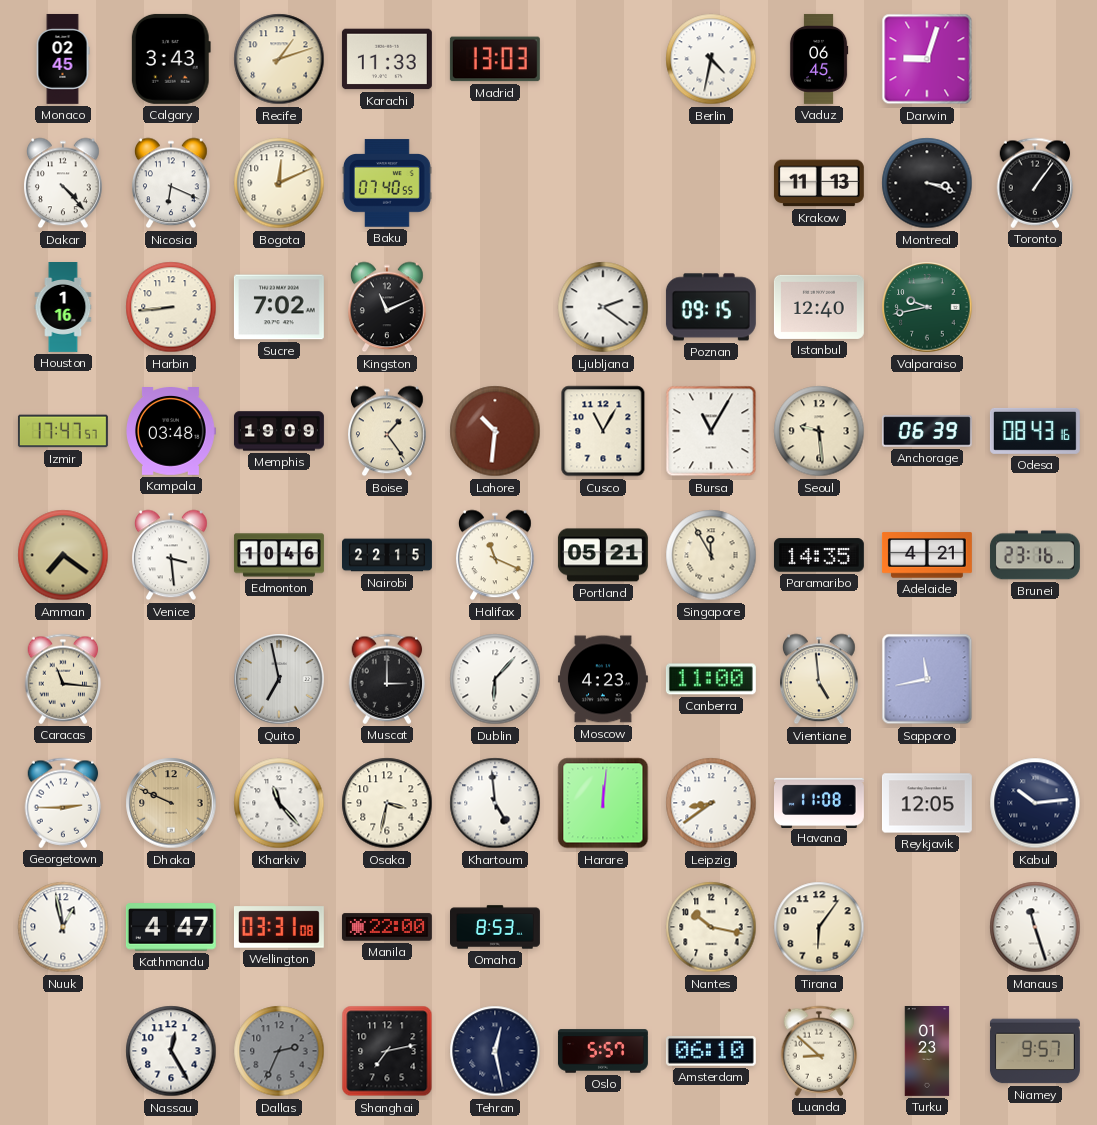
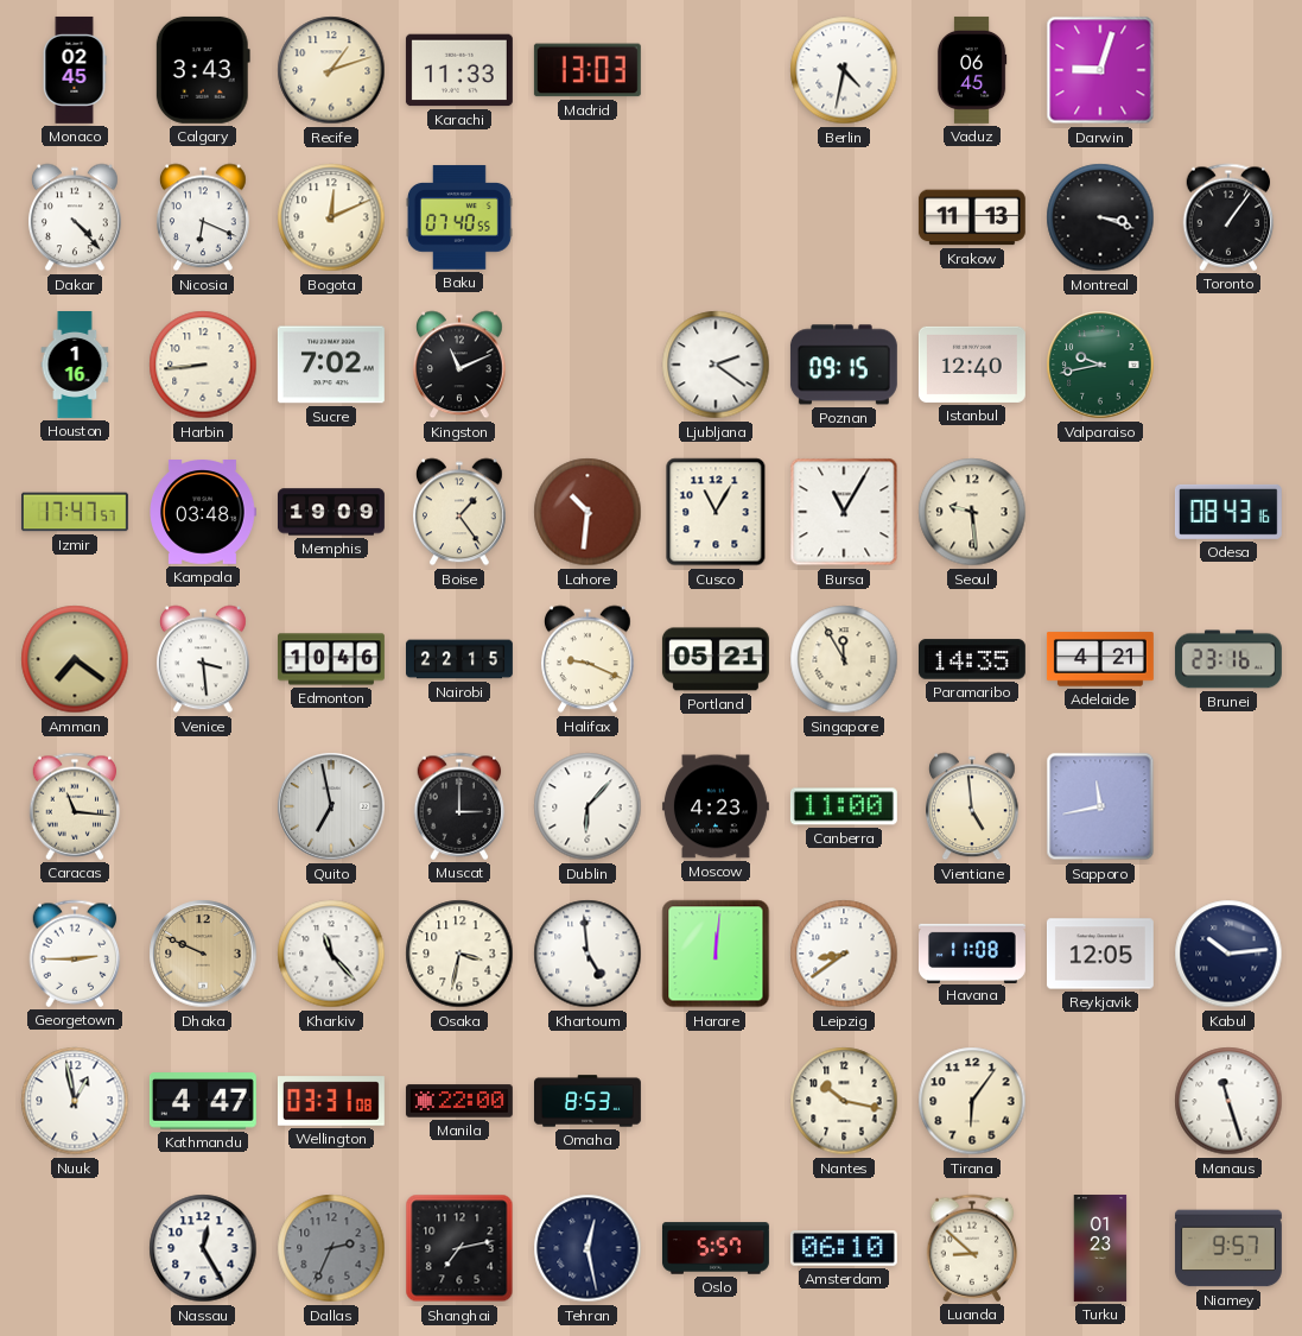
Anchorage: 06:39 -> none
Halifax: 11:19 -> 9:19
